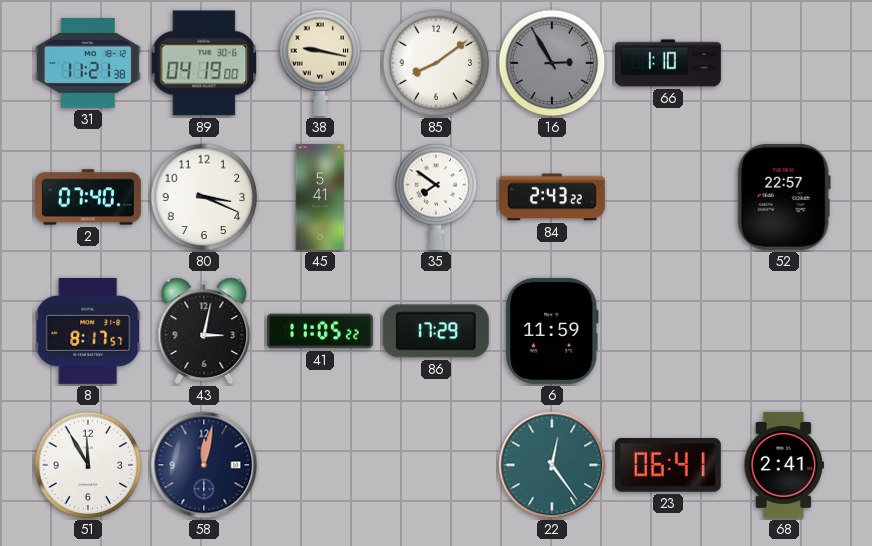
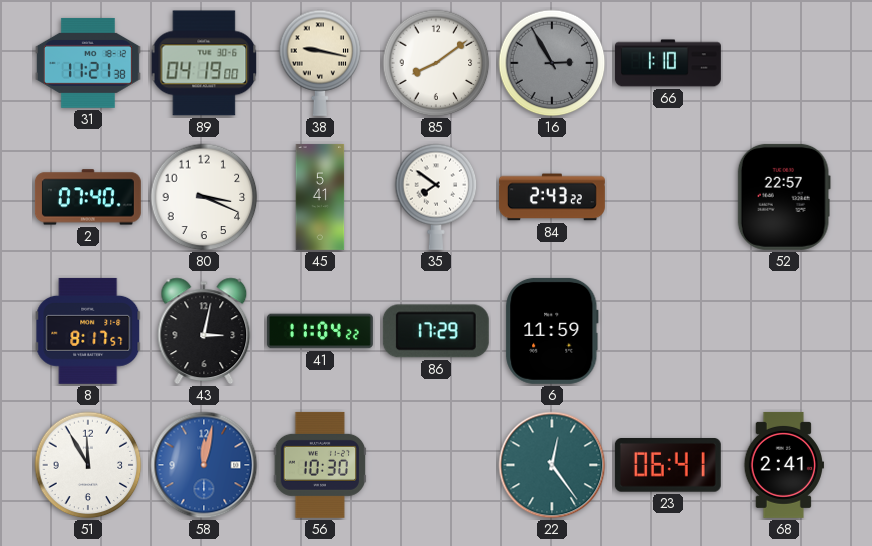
41: 11:05 -> 11:04
58 dial: navy -> blue
56: none -> 10:30
